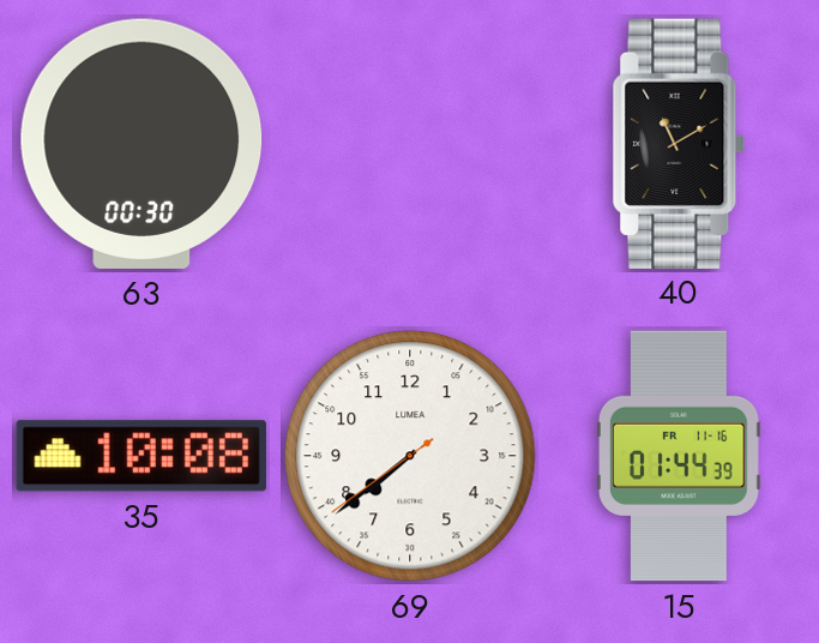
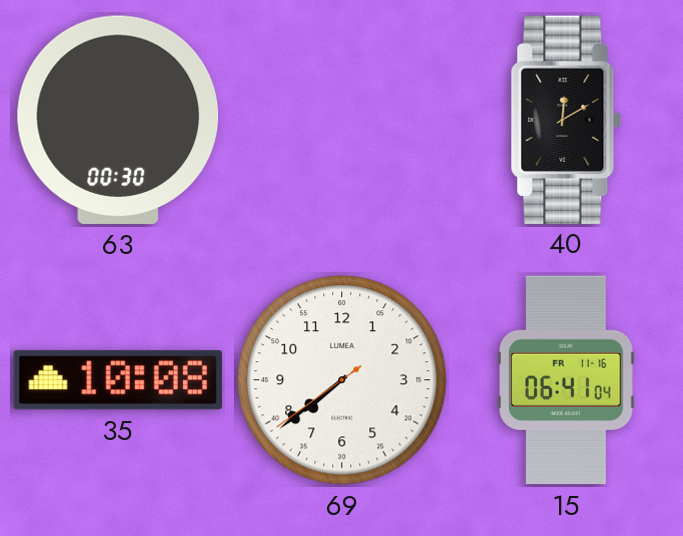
40: 11:10 -> 12:10
15: 01:44 -> 06:41
